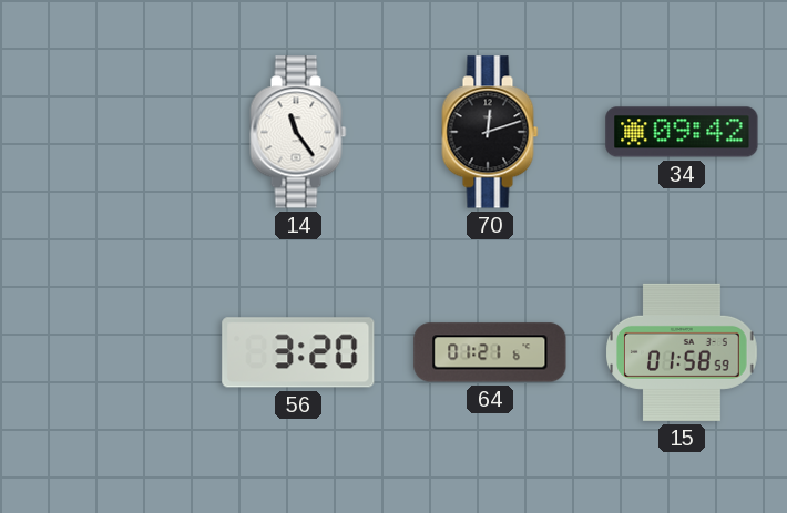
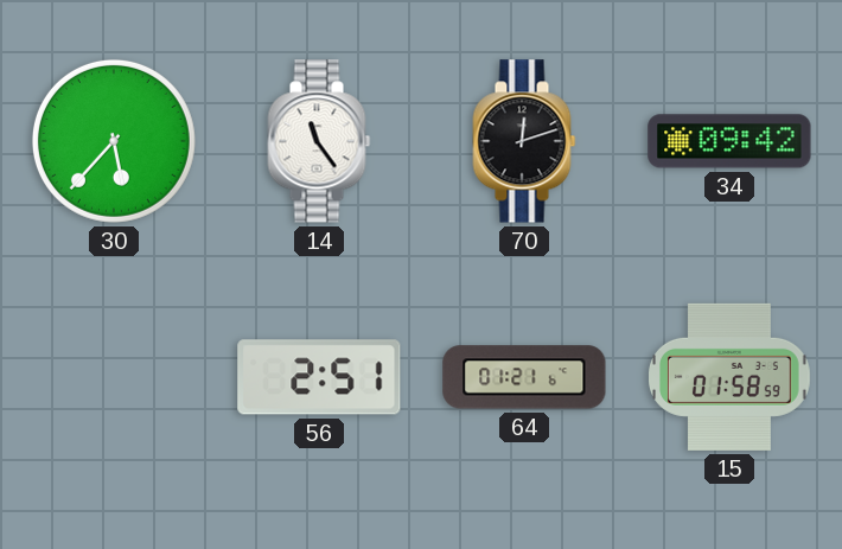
30: none -> 5:37
56: 3:20 -> 2:51
